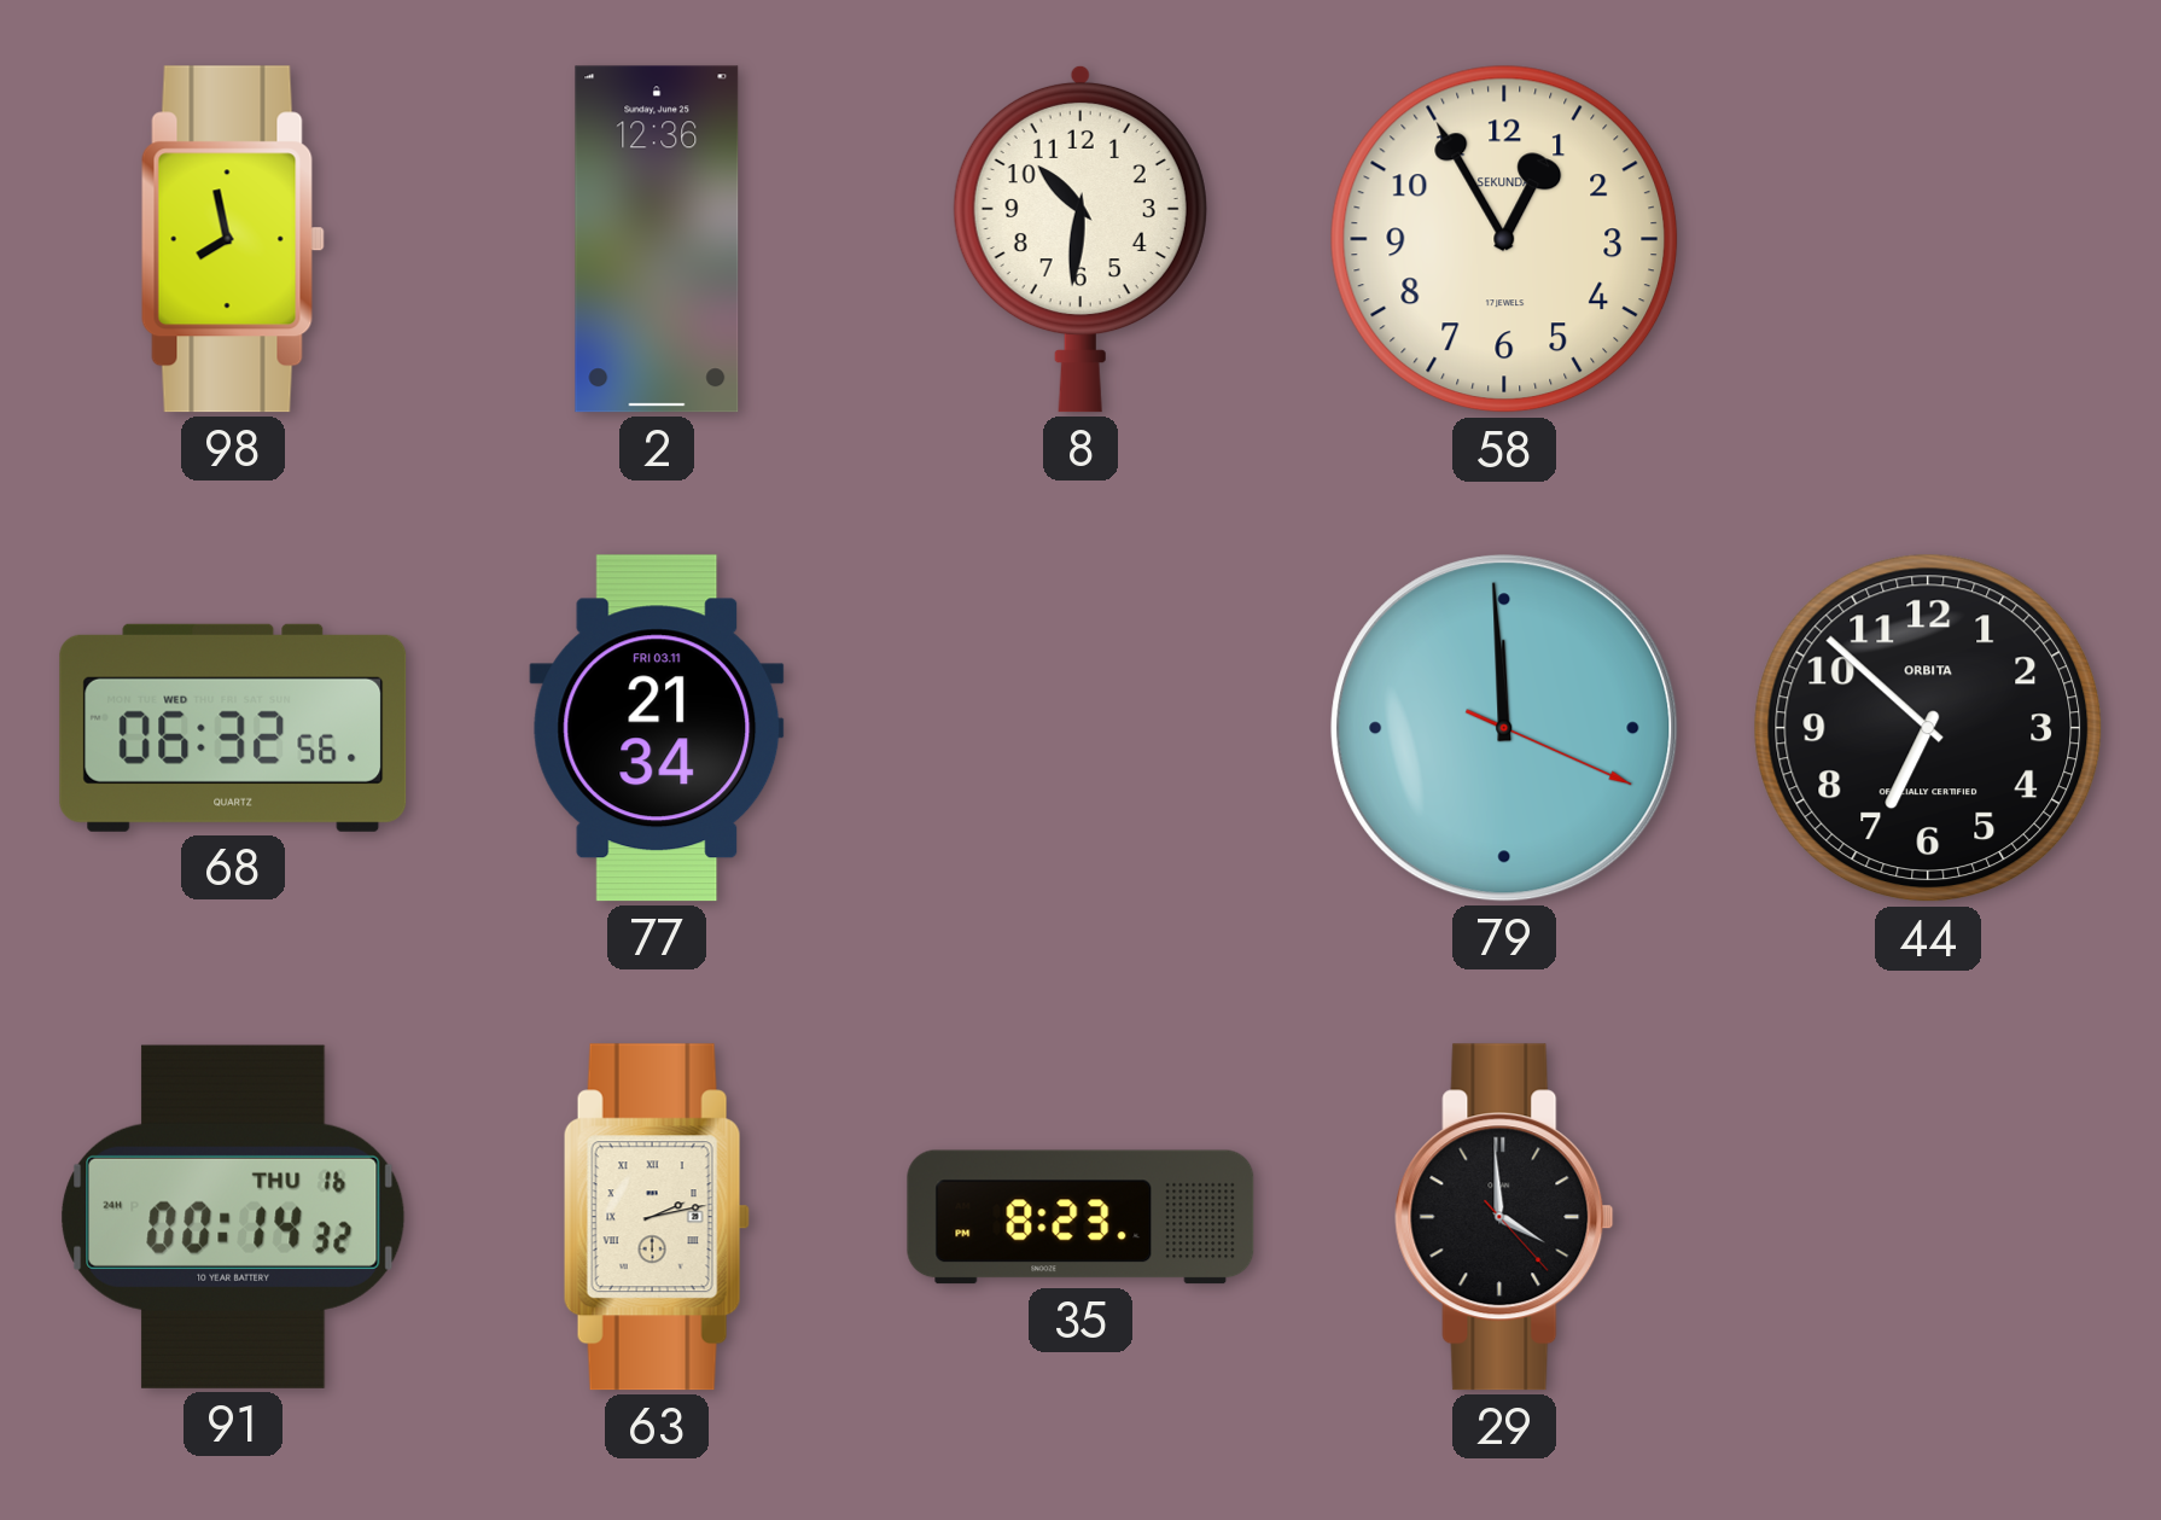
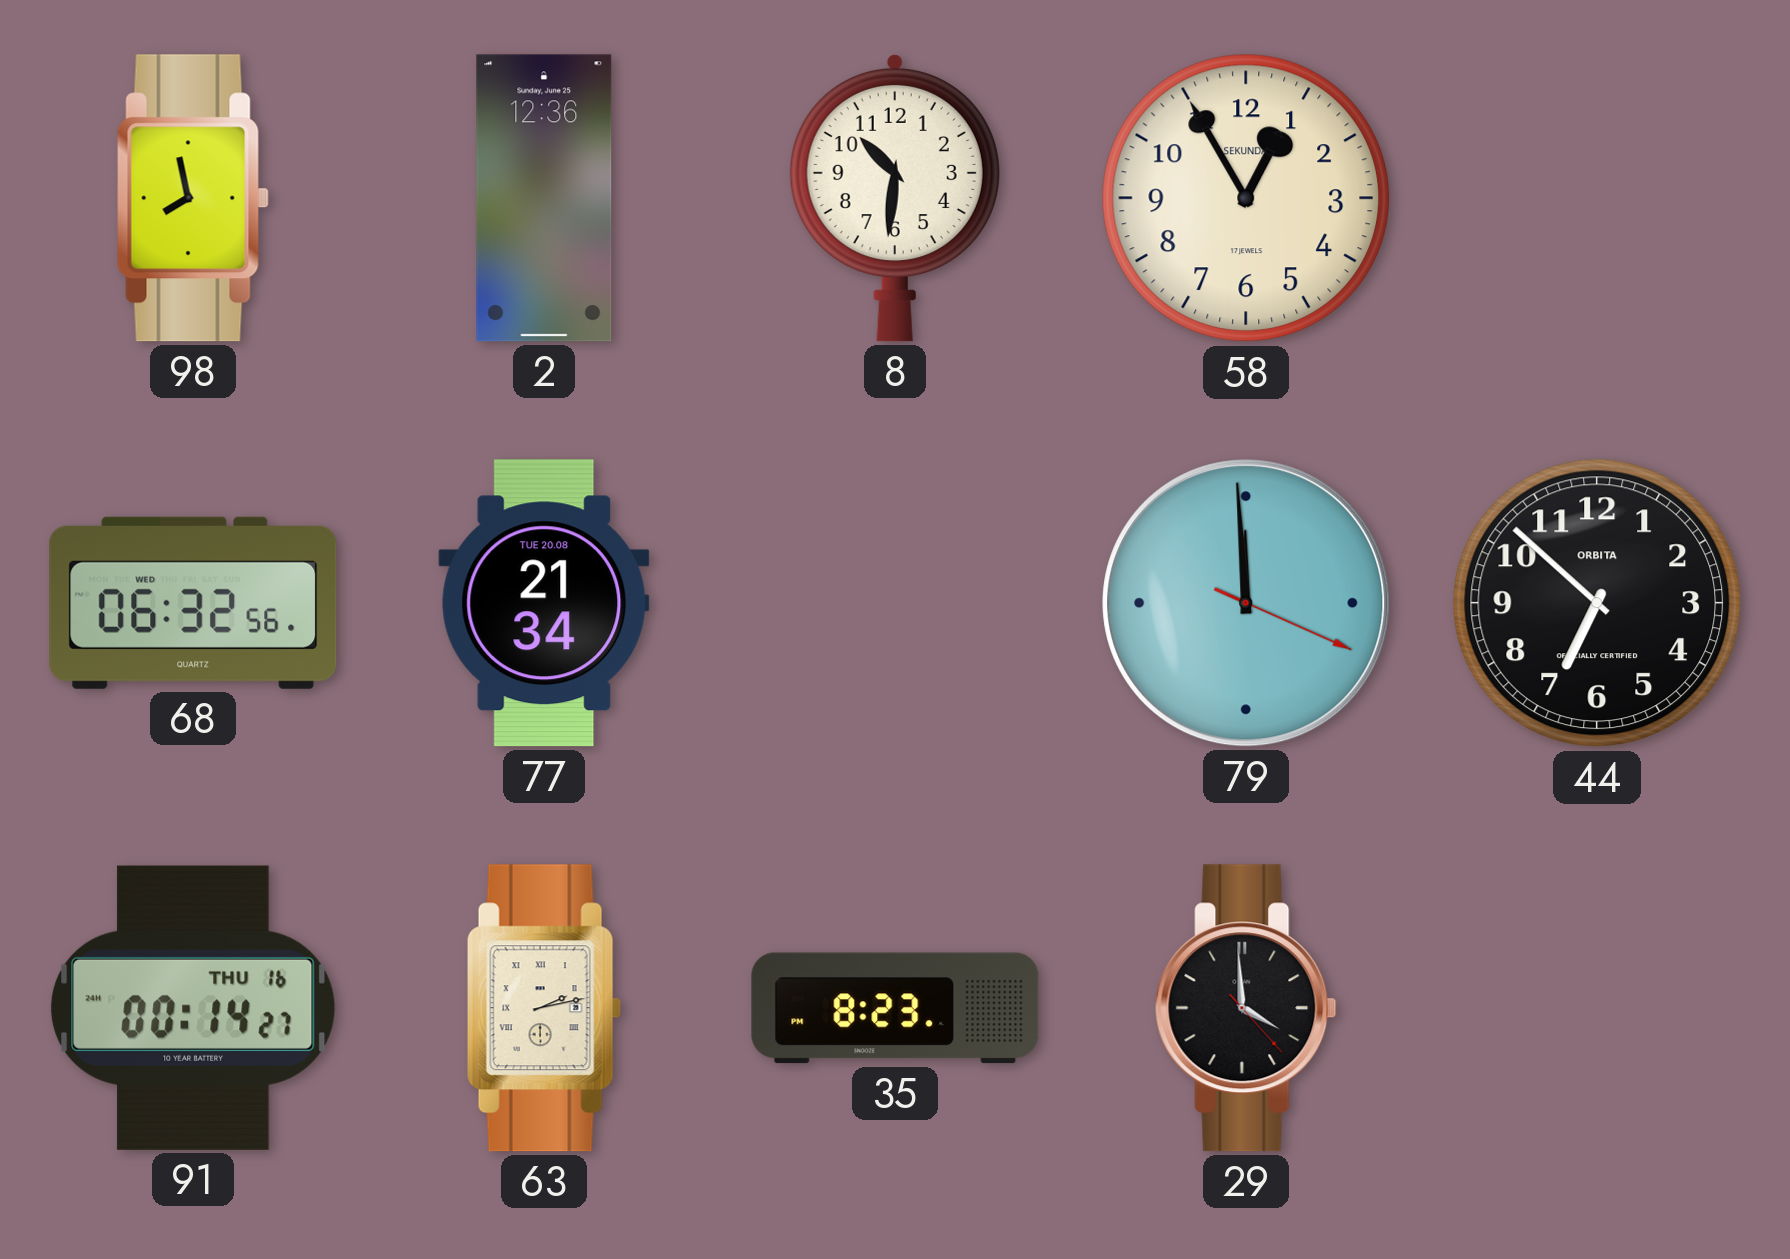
77 date: FRI 03.11 -> TUE 20.08
91: 00:14:32 -> 00:14:27
